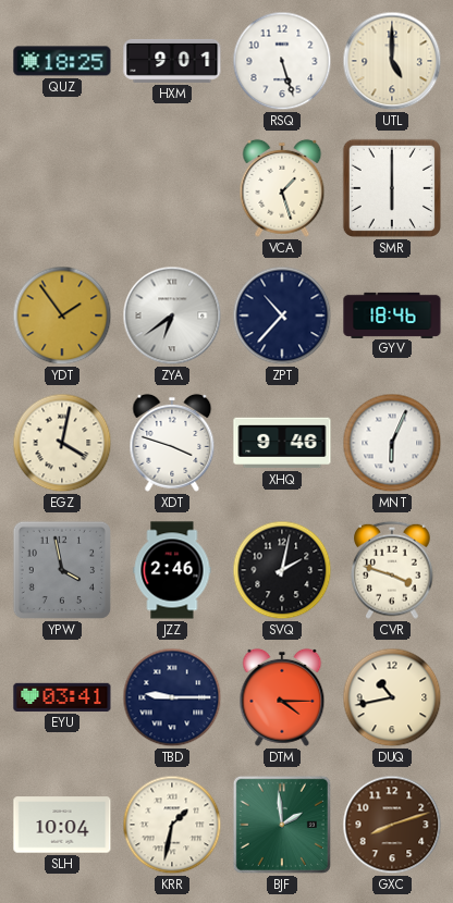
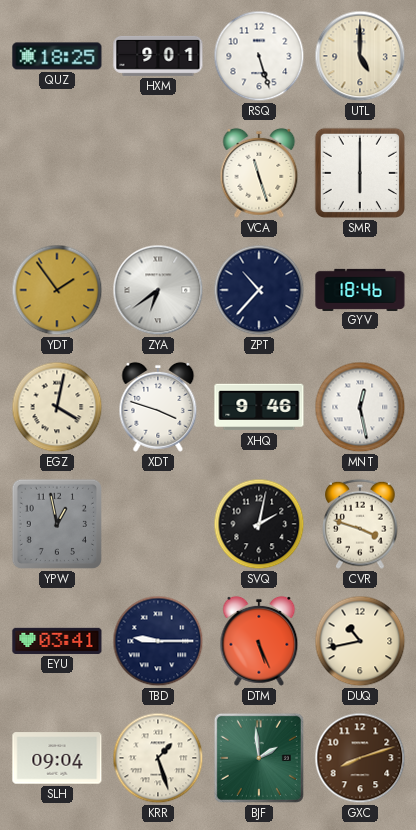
VCA: 1:27 -> 11:27
MNT: 6:04 -> 12:28
YPW: 3:58 -> 12:58
JZZ: 2:46 -> none
DTM: 4:15 -> 5:26
SLH: 10:04 -> 09:04
KRR: 1:32 -> 1:27
